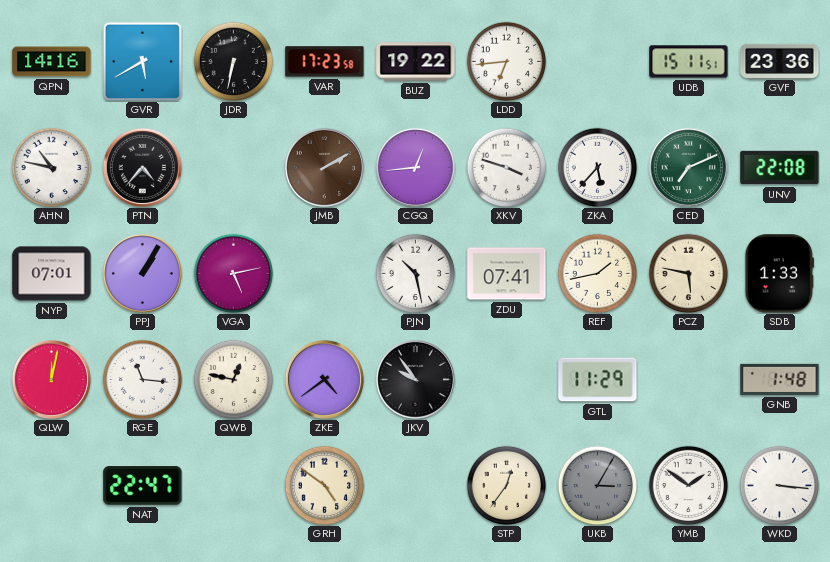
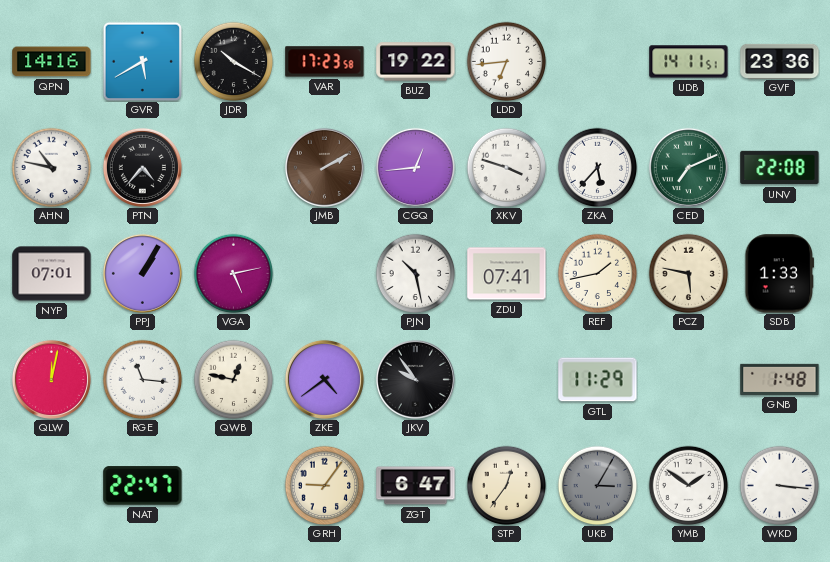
JDR: 6:32 -> 10:20
UDB: 15:11 -> 14:11
GRH: 4:51 -> 9:06
ZGT: none -> 6:47
